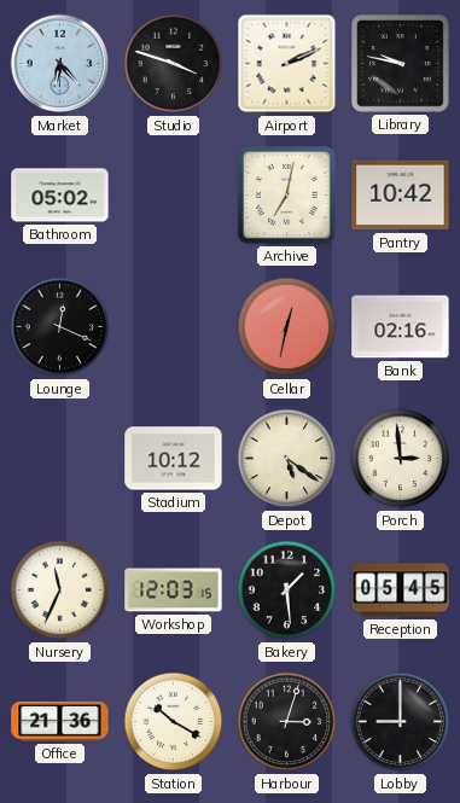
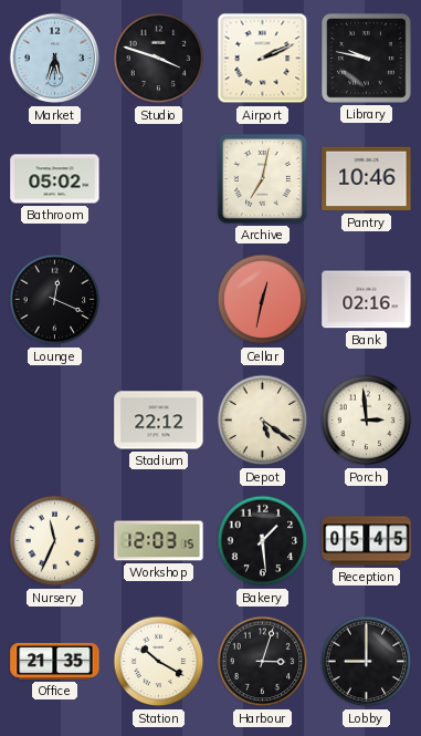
Market: 6:23 -> 5:33
Pantry: 10:42 -> 10:46
Stadium: 10:12 -> 22:12
Office: 21:36 -> 21:35
